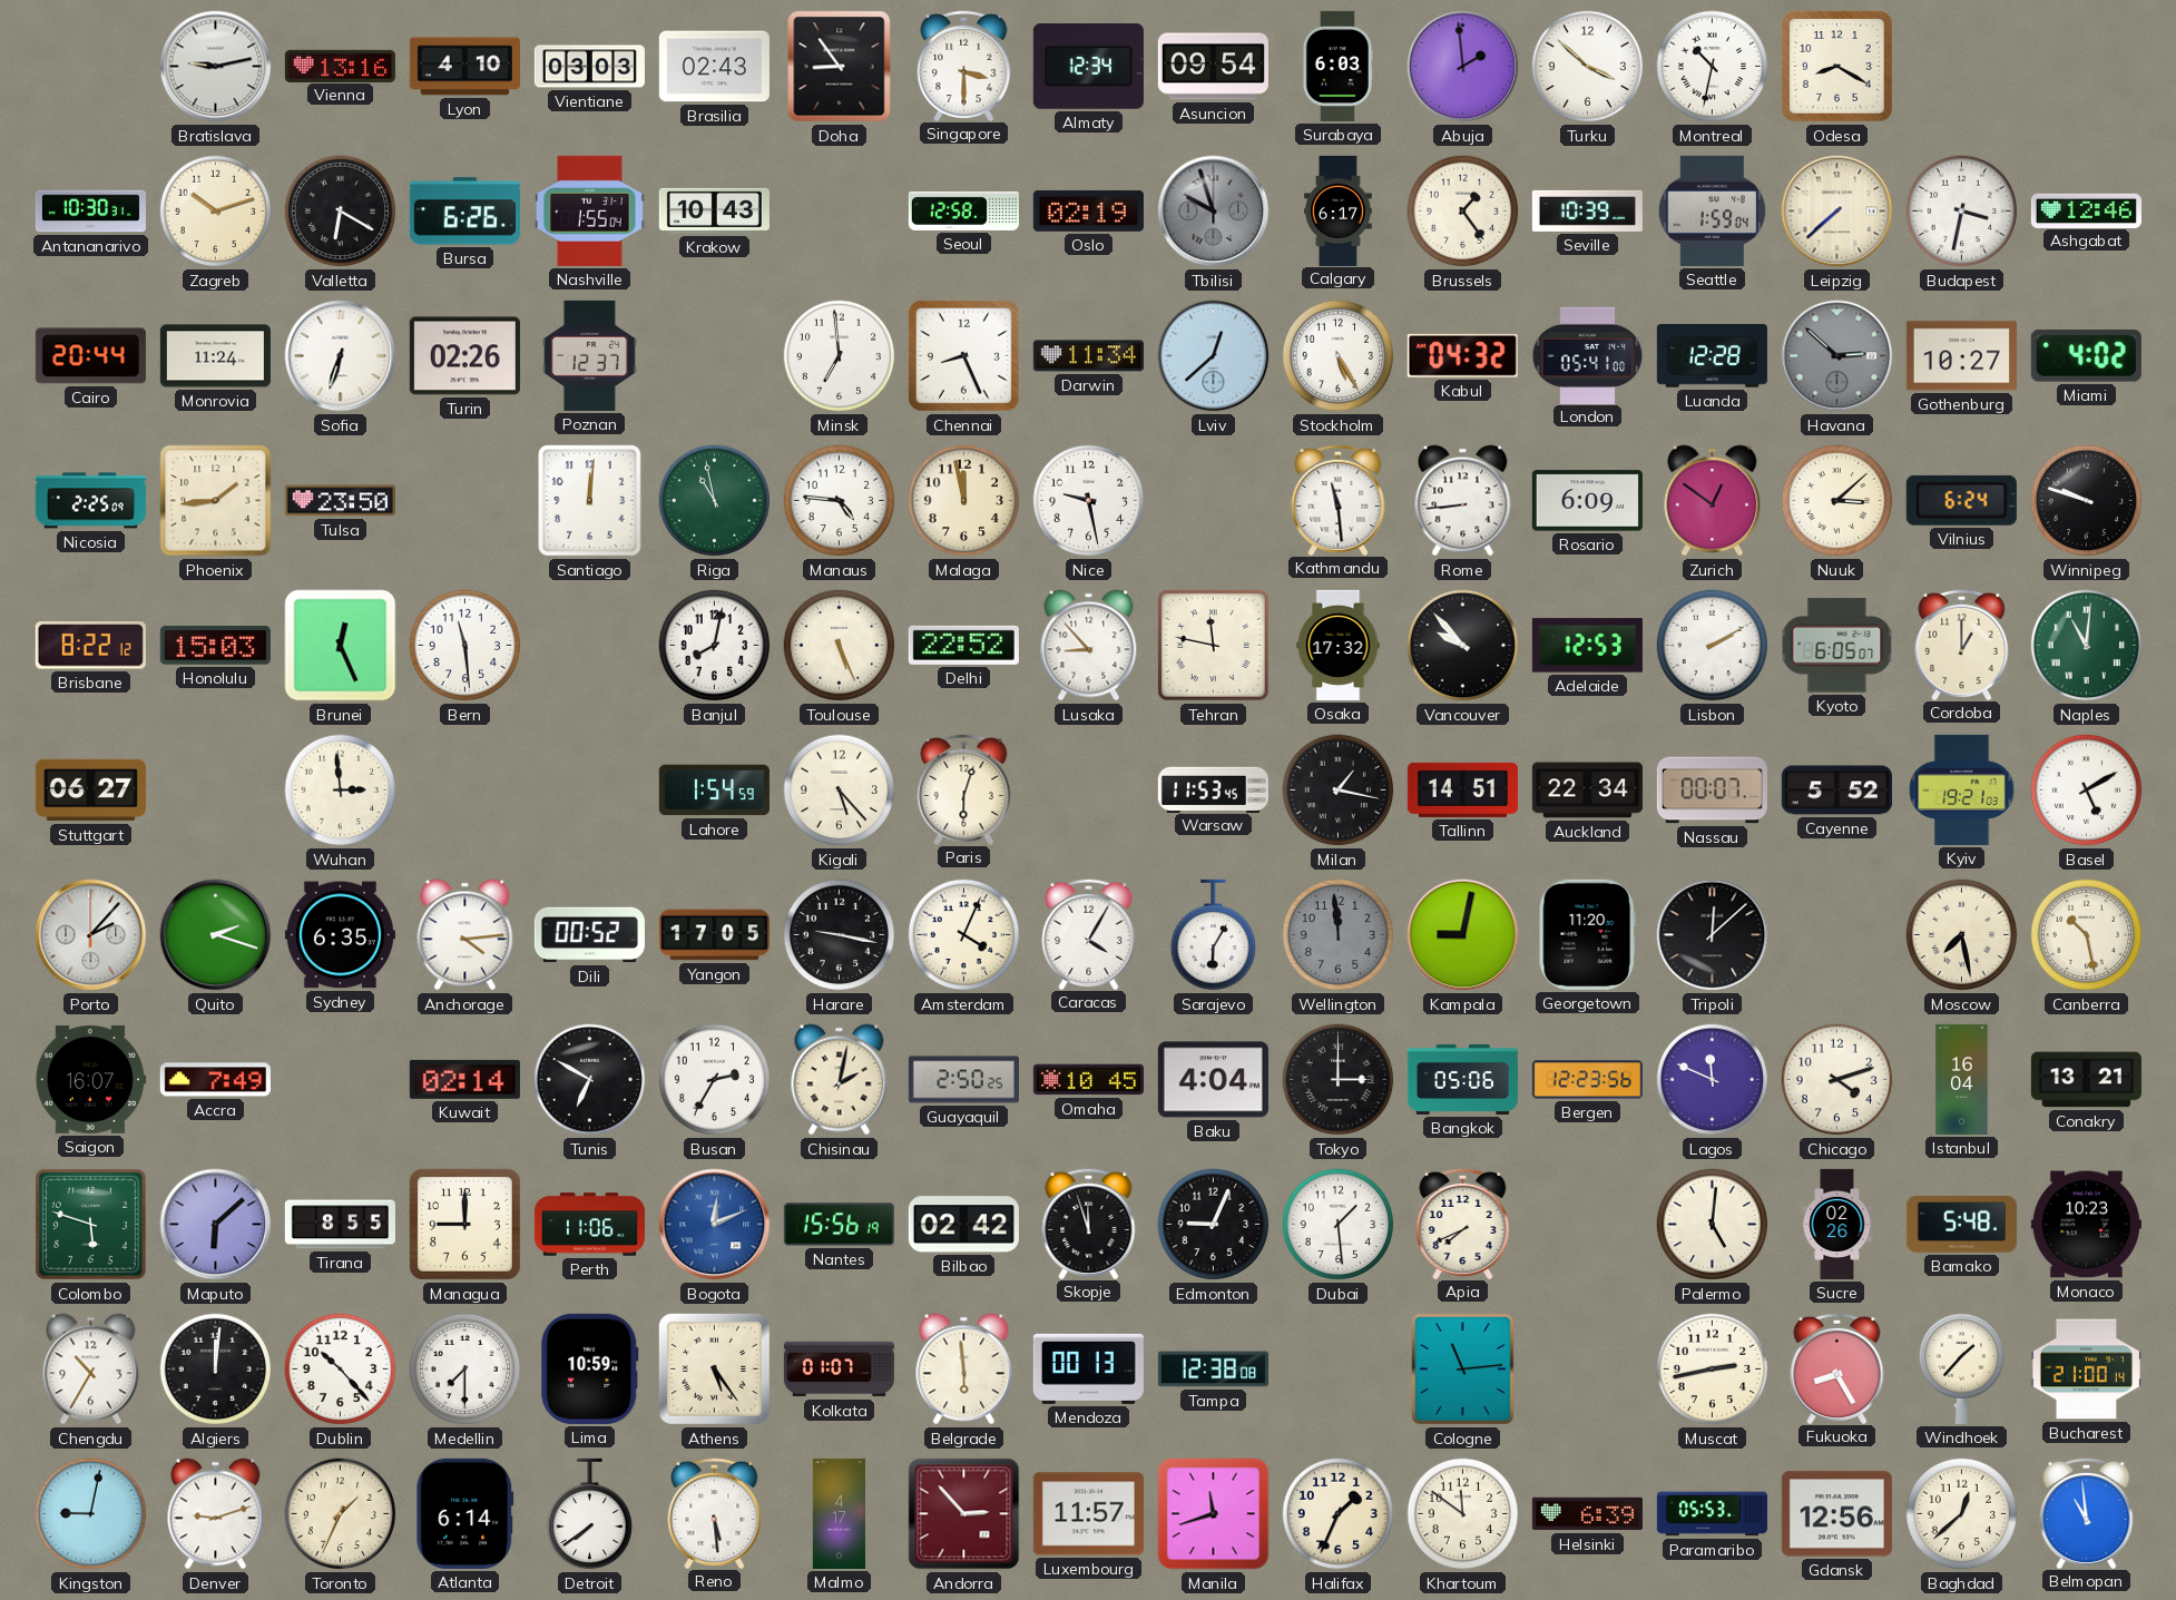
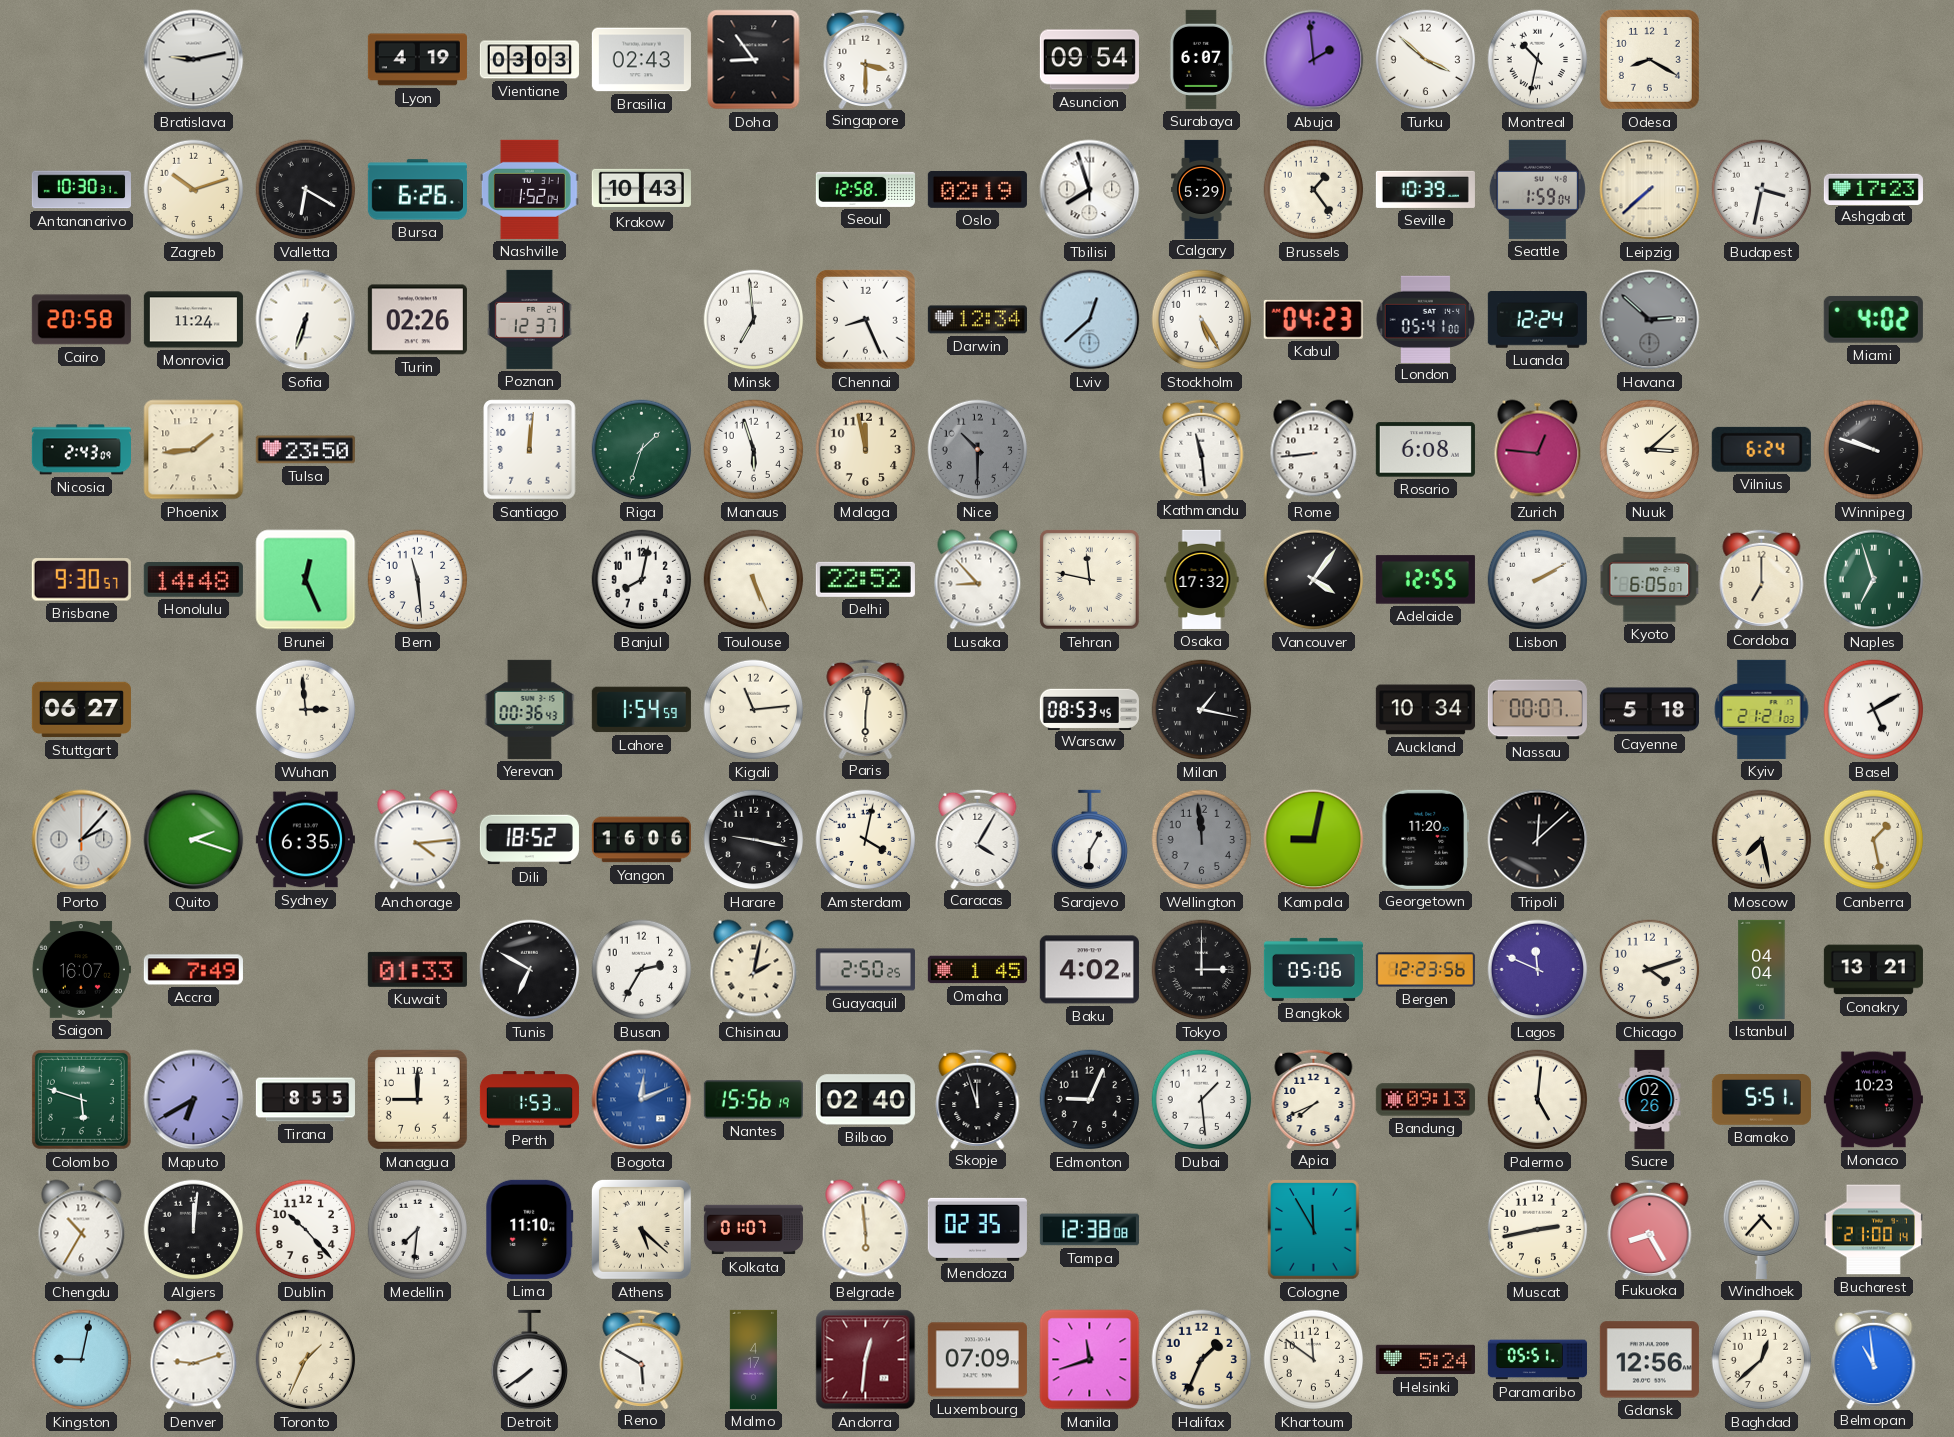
Vienna: 13:16 -> none
Lyon: 4:10 -> 4:19
Almaty: 12:34 -> none
Surabaya: 6:03 -> 6:07
Nashville: 1:55 -> 1:52
Tbilisi: 9:57 -> 7:57
Tbilisi dial: grey -> white
Calgary: 6:17 -> 5:29
Ashgabat: 12:46 -> 17:23
Cairo: 20:44 -> 20:58
Darwin: 11:34 -> 12:34
Kabul: 04:32 -> 04:23
Luanda: 12:28 -> 12:24
Gothenburg: 10:27 -> none
Nicosia: 2:25 -> 2:43
Riga: 10:58 -> 1:33
Manaus: 4:46 -> 5:57
Nice: 9:28 -> 10:30
Nice dial: white -> grey
Rosario: 6:09 -> 6:08
Zurich: 12:51 -> 12:46
Brisbane: 8:22 -> 9:30
Honolulu: 15:03 -> 14:48
Vancouver: 9:53 -> 4:06
Adelaide: 12:53 -> 12:55
Cordoba: 1:00 -> 7:00
Naples: 11:01 -> 6:57
Yerevan: none -> 00:36
Kigali: 5:23 -> 11:14
Paris: 6:03 -> 6:01
Warsaw: 11:53 -> 08:53
Tallinn: 14:51 -> none
Auckland: 22:34 -> 10:34
Cayenne: 5:52 -> 5:18
Kyiv: 19:21 -> 21:21
Dili: 00:52 -> 18:52
Yangon: 17:05 -> 16:06
Amsterdam: 4:04 -> 4:02
Canberra: 10:28 -> 1:28
Kuwait: 02:14 -> 01:33
Omaha: 10:45 -> 1:45
Baku: 4:04 -> 4:02
Istanbul: 16:04 -> 04:04
Maputo: 6:08 -> 6:40
Perth: 11:06 -> 1:53
Bilbao: 02:42 -> 02:40
Bandung: none -> 09:13
Bamako: 5:48 -> 5:51
Medellin: 7:30 -> 7:31
Lima: 10:59 -> 11:10
Athens: 5:24 -> 5:22
Mendoza: 00:13 -> 02:35
Cologne: 11:14 -> 11:55
Windhoek: 1:37 -> 4:37
Atlanta: 6:14 -> none
Reno: 5:29 -> 5:50
Andorra: 2:53 -> 12:31
Luxembourg: 11:57 -> 07:09
Helsinki: 6:39 -> 5:24
Paramaribo: 05:53 -> 05:51
